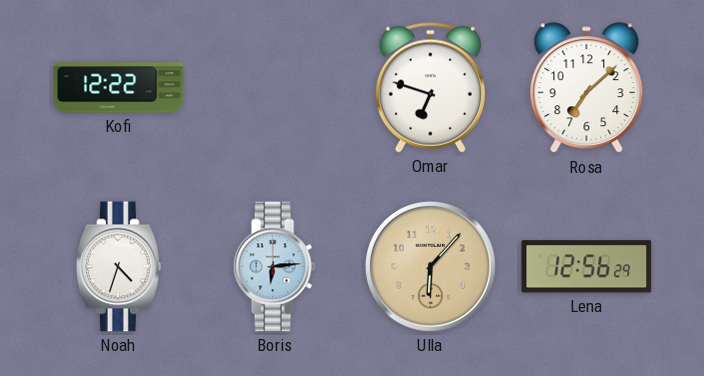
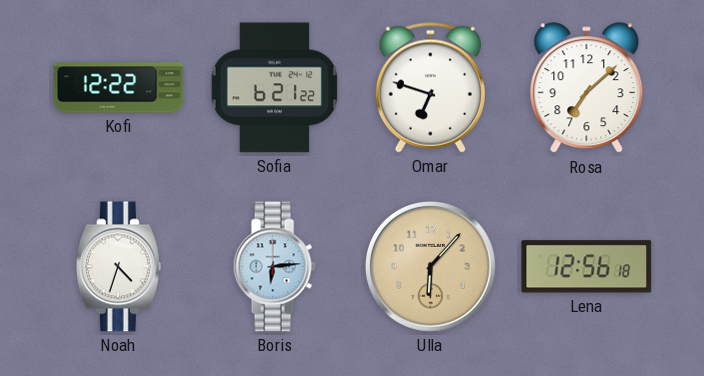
Sofia: none -> 6:21
Lena: 12:56:29 -> 12:56:18
